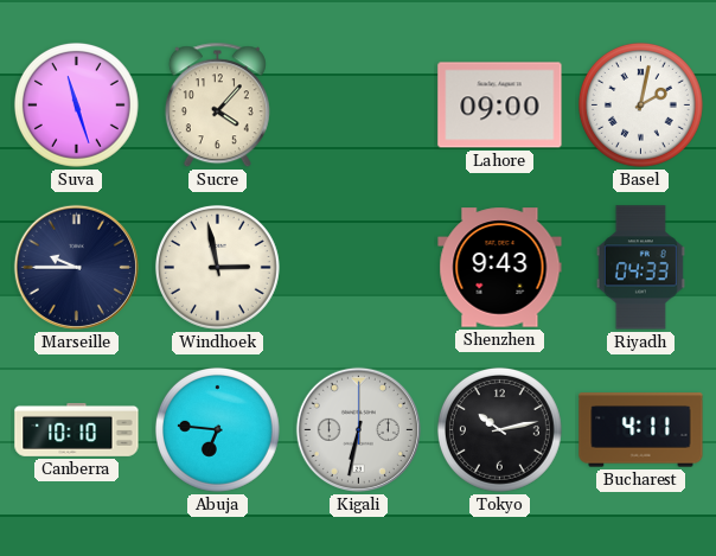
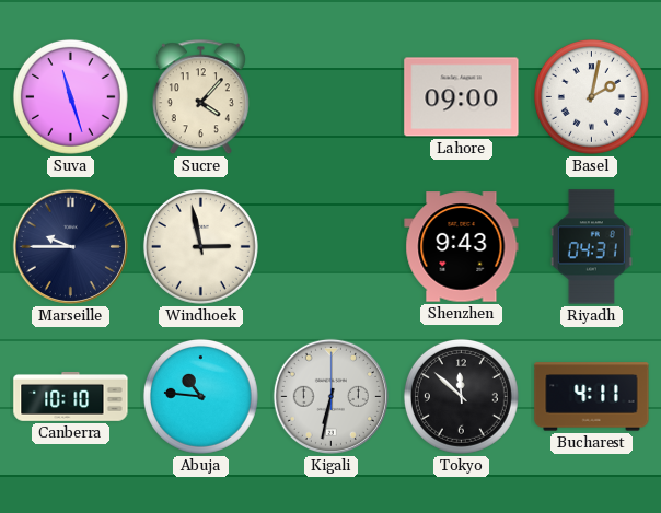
Riyadh: 04:33 -> 04:31
Abuja: 6:46 -> 10:46
Tokyo: 10:13 -> 11:52
